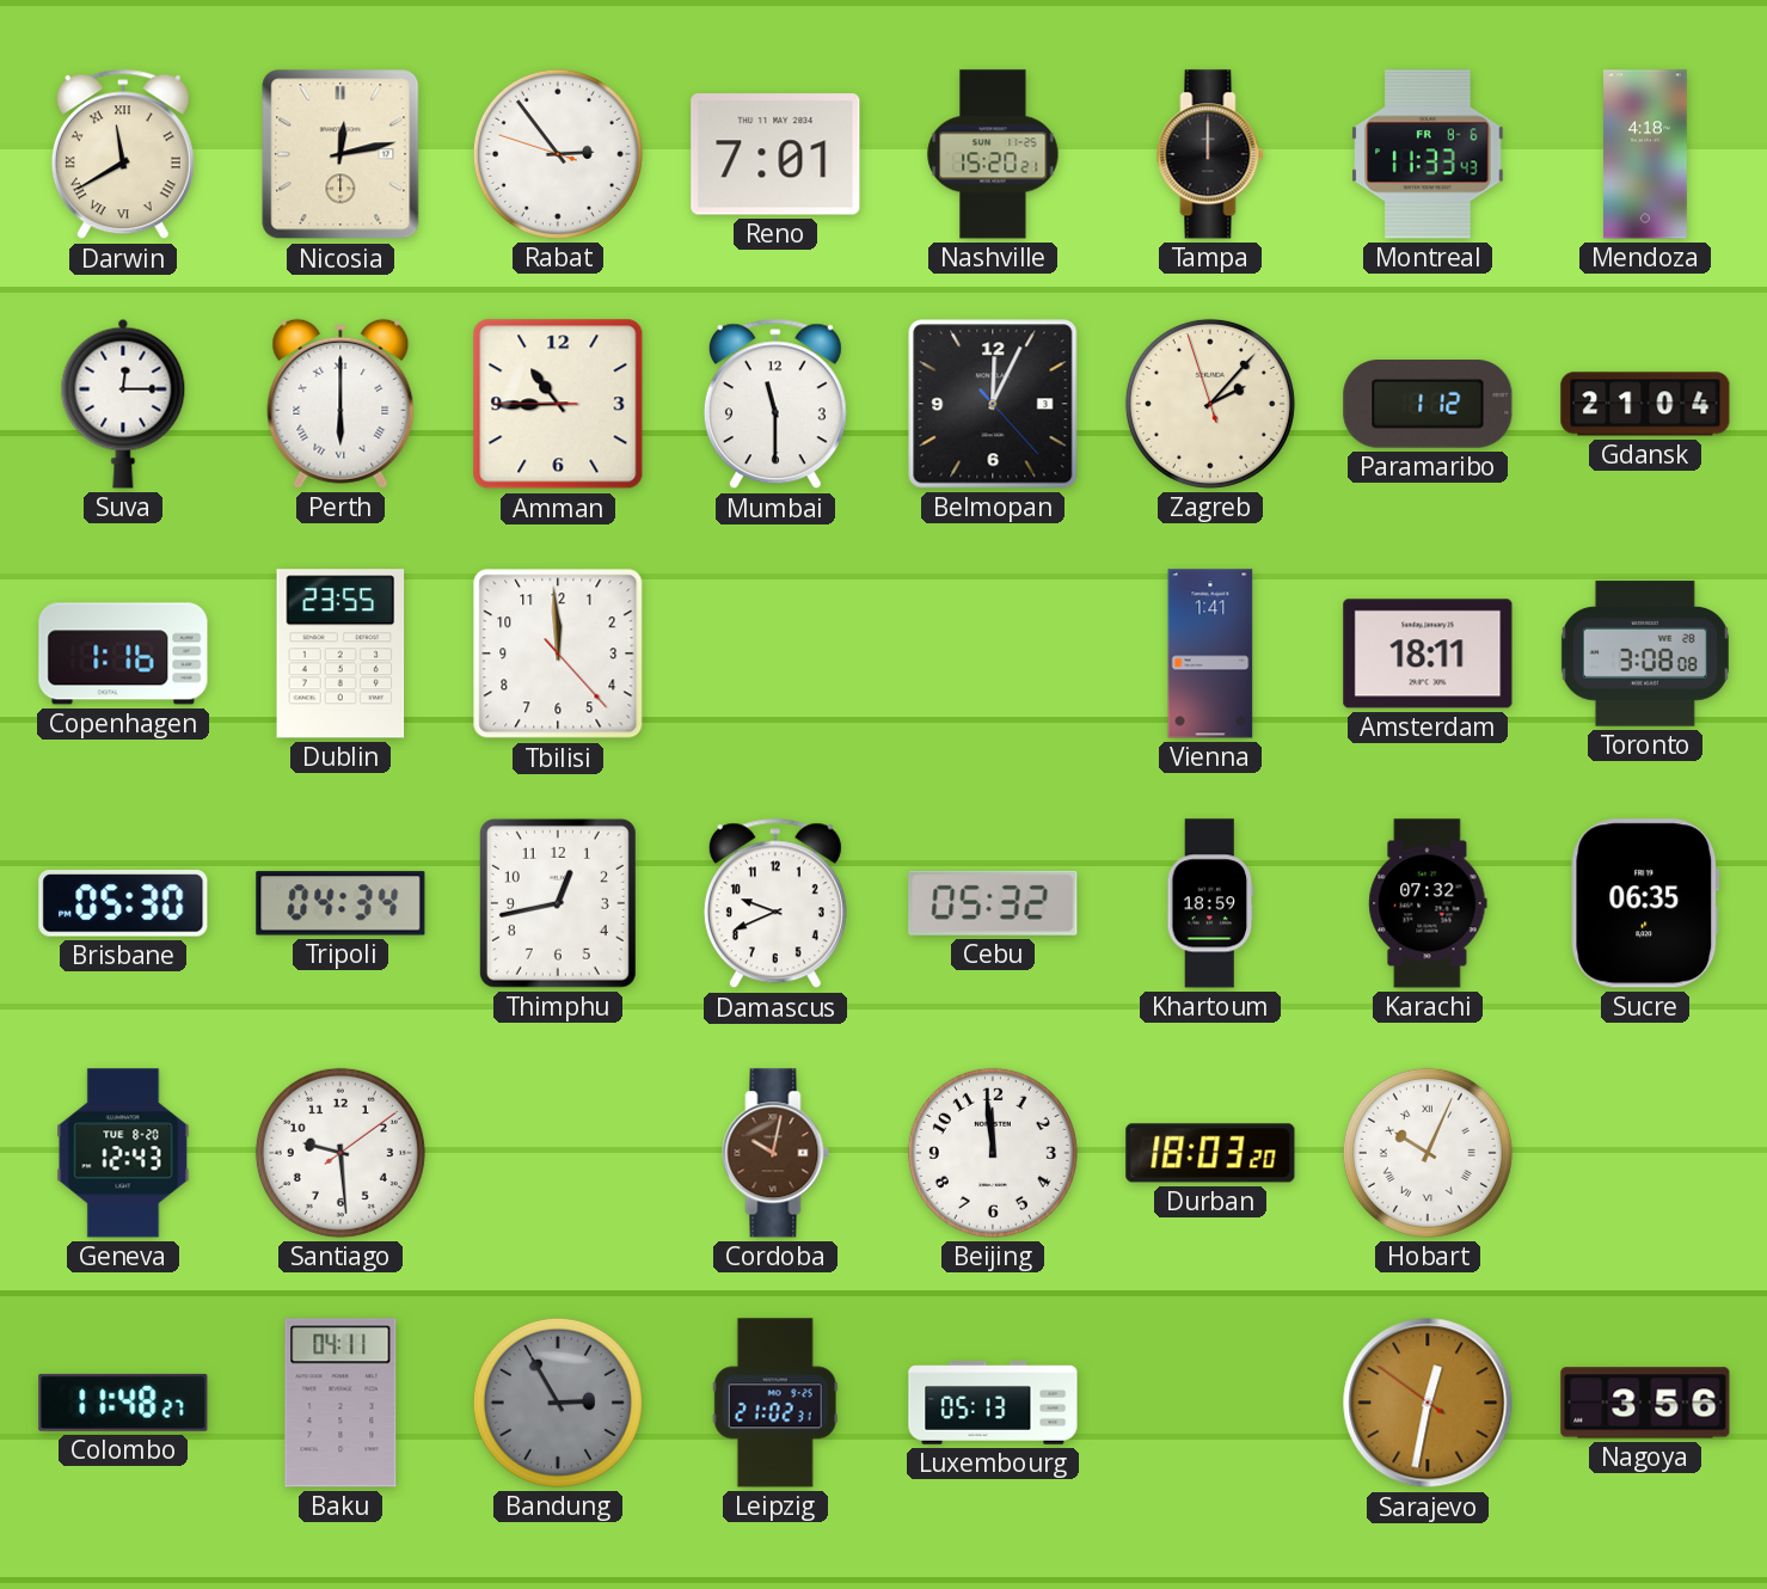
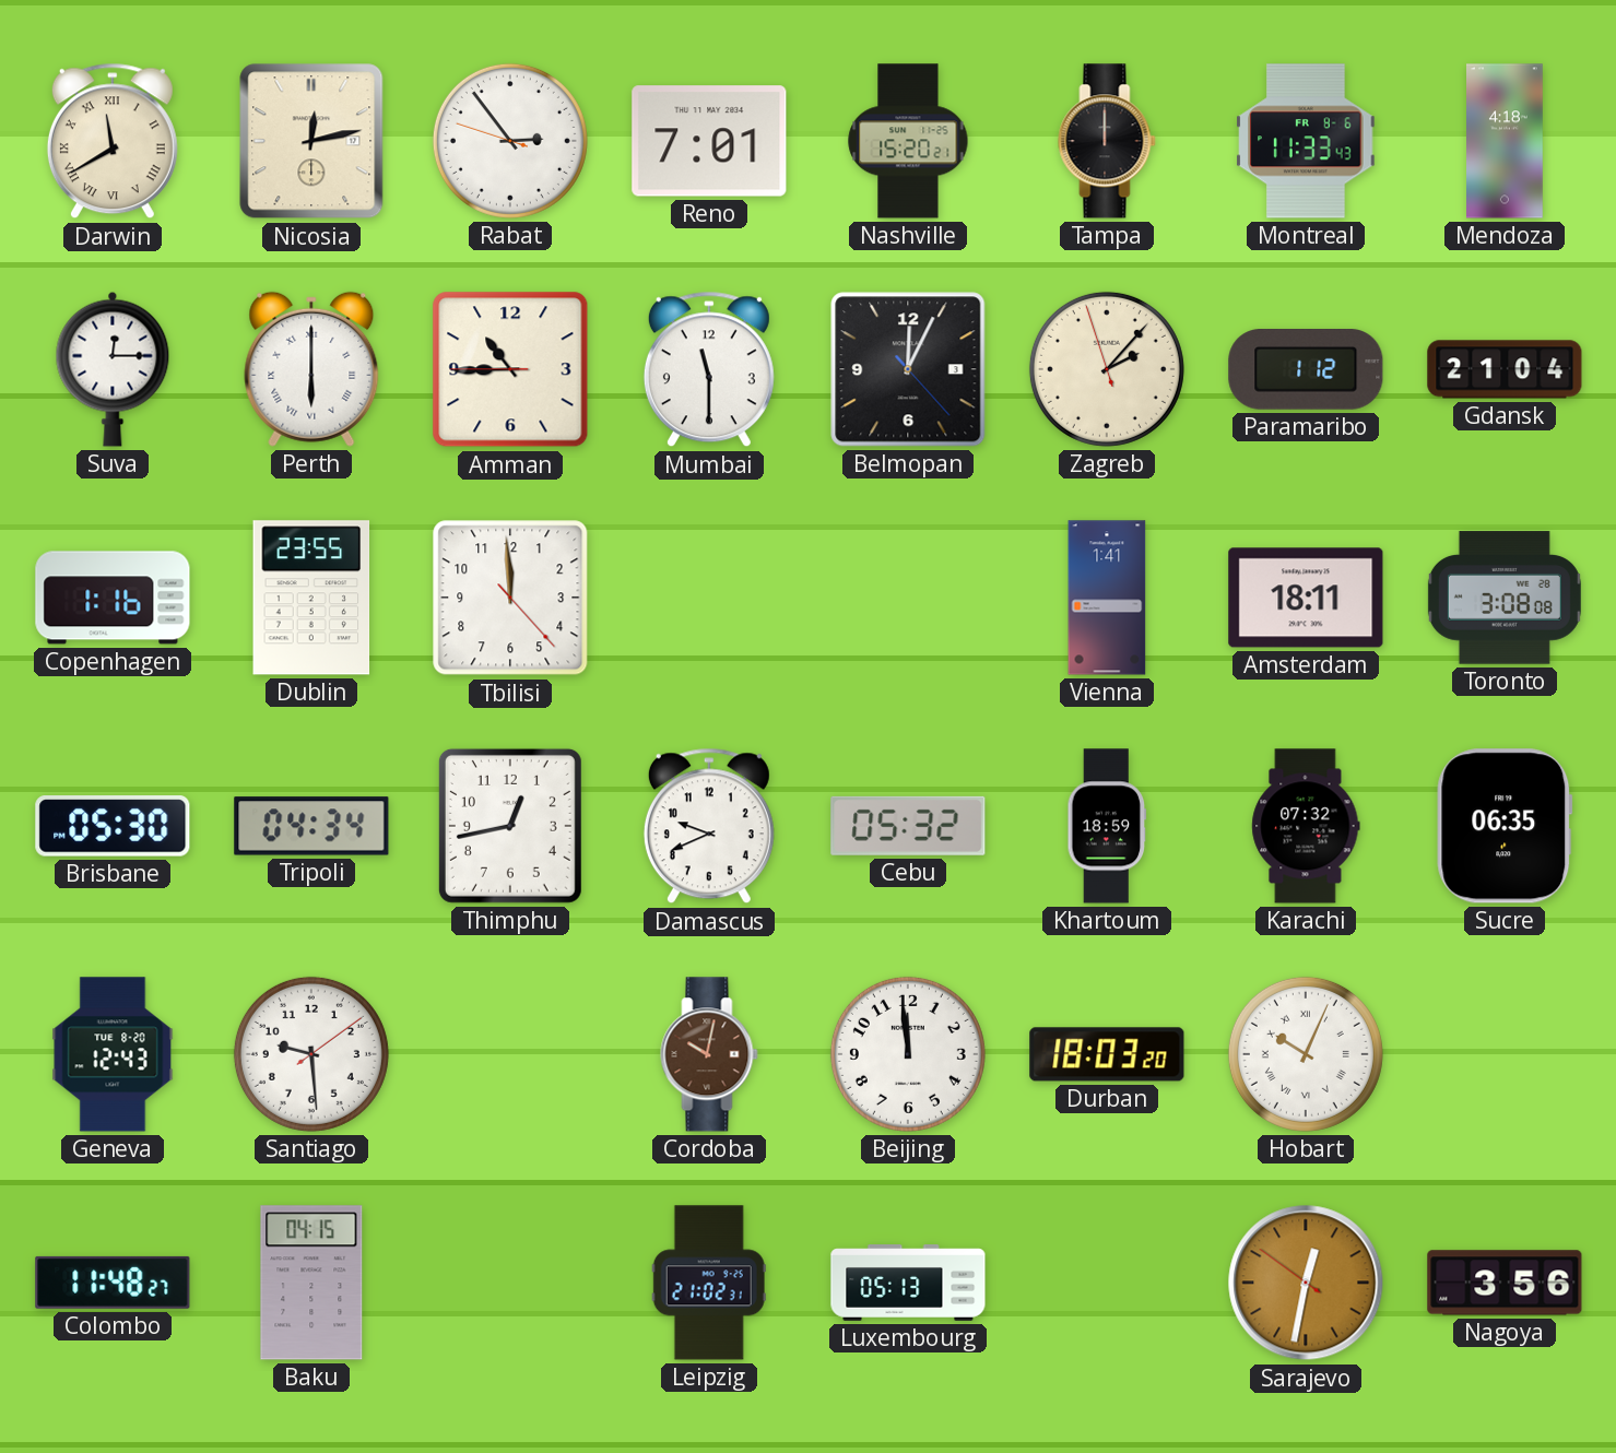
Baku: 04:11 -> 04:15
Bandung: 2:55 -> none
